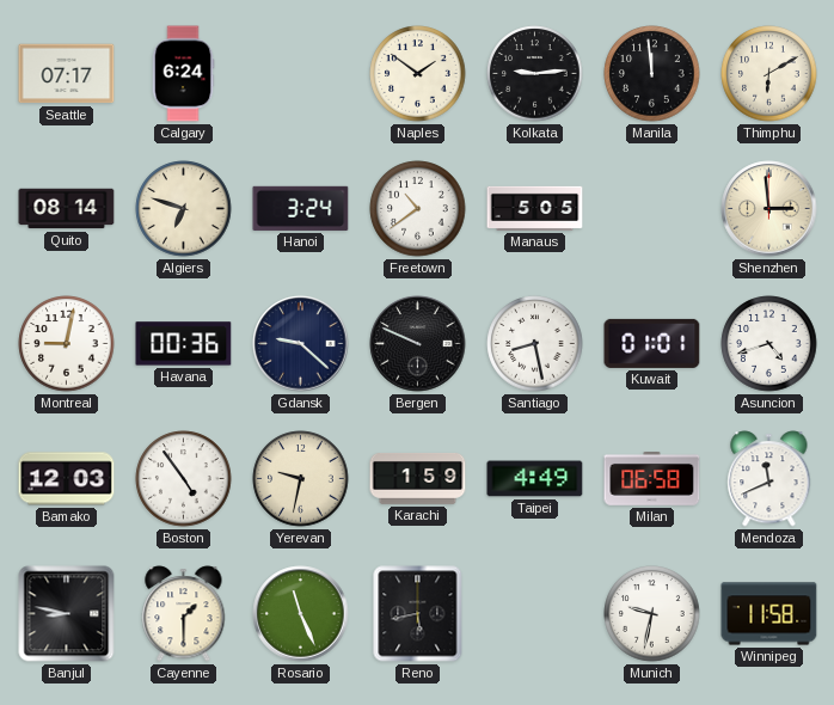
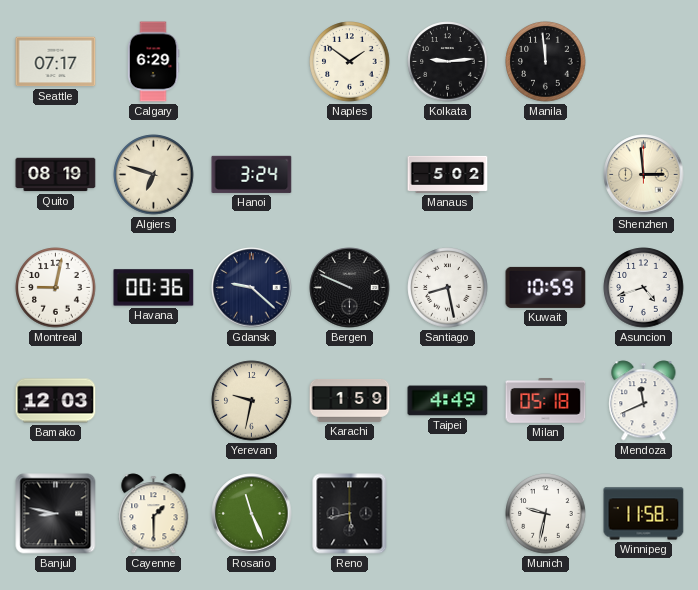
Calgary: 6:24 -> 6:29
Thimphu: 6:10 -> none
Quito: 08:14 -> 08:19
Freetown: 10:39 -> none
Manaus: 5:05 -> 5:02
Kuwait: 01:01 -> 10:59
Boston: 4:54 -> none
Milan: 06:58 -> 05:18
